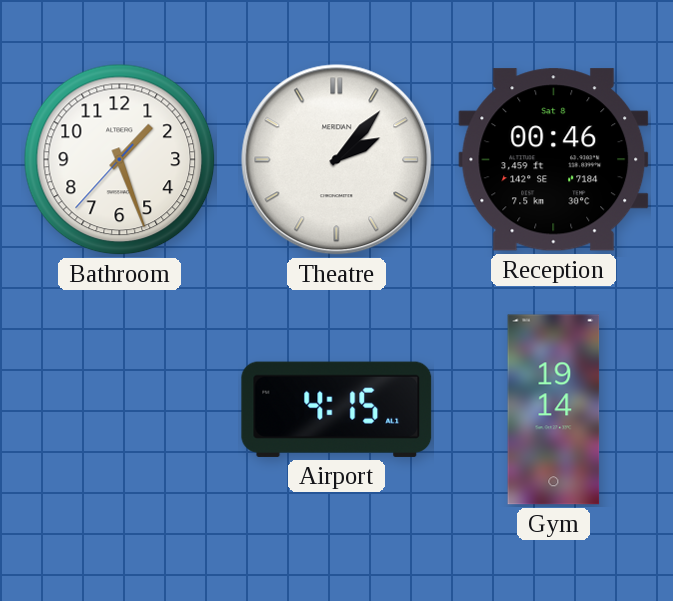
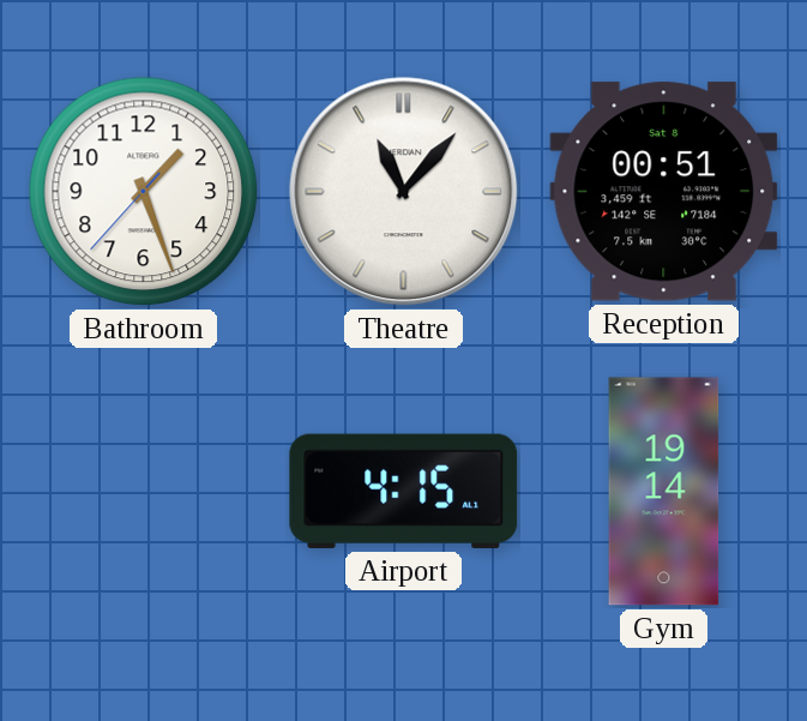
Theatre: 2:07 -> 11:07
Reception: 00:46 -> 00:51
